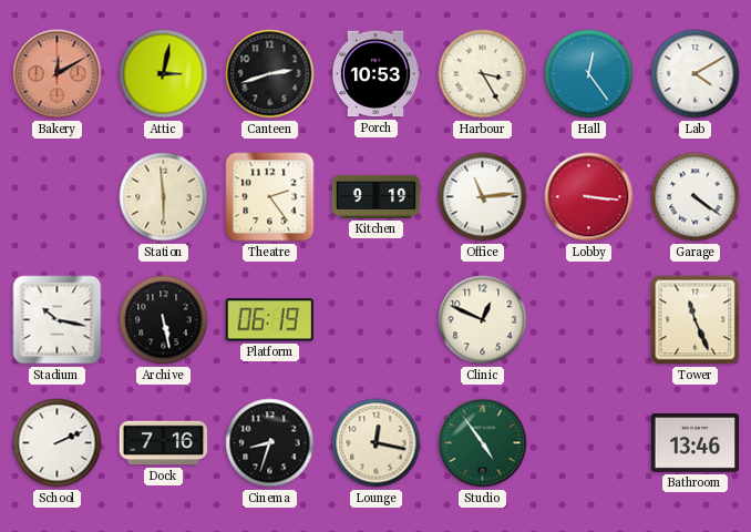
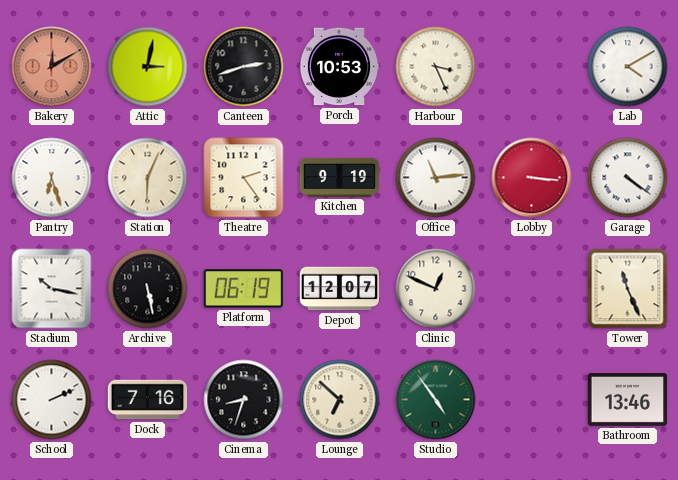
Harbour: 3:25 -> 3:26
Hall: 12:24 -> none
Pantry: none -> 6:27
Station: 5:59 -> 6:04
Depot: none -> 12:07
Lounge: 12:17 -> 6:52
